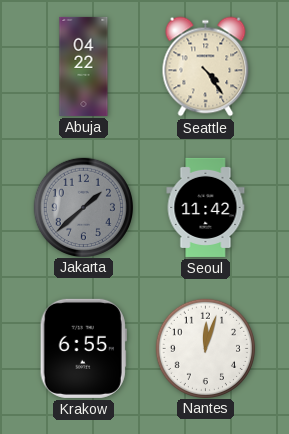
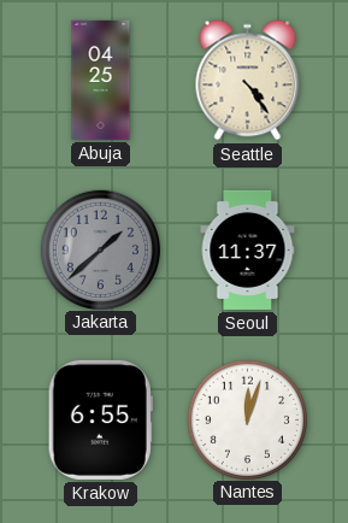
Abuja: 04:22 -> 04:25
Seoul: 11:42 -> 11:37
